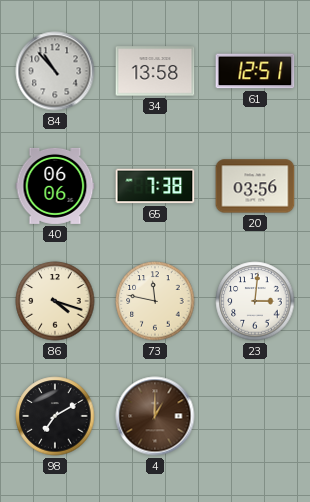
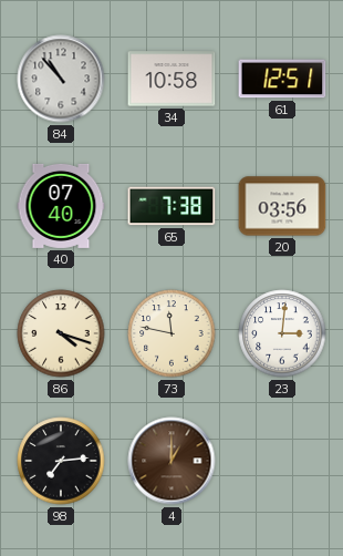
34: 13:58 -> 10:58
40: 06:06 -> 07:40
98: 7:10 -> 7:14
